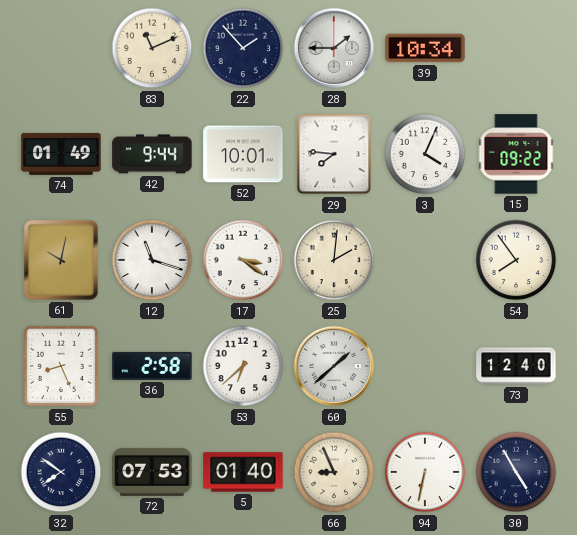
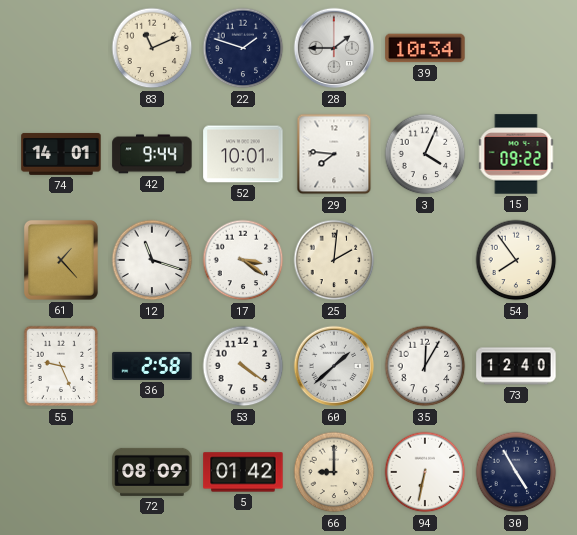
22: 1:53 -> 1:48
74: 01:49 -> 14:01
61: 10:02 -> 1:23
55: 8:26 -> 9:26
53: 6:38 -> 4:21
35: none -> 12:05
32: 7:51 -> none
72: 07:53 -> 08:09
5: 01:40 -> 01:42
66: 8:56 -> 9:00
